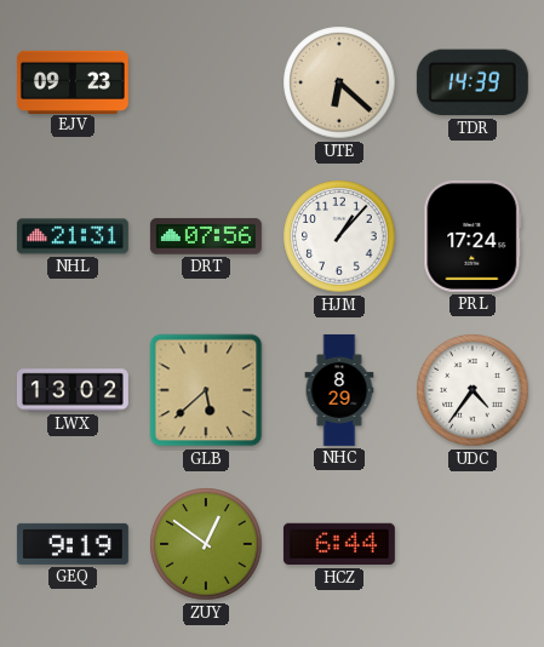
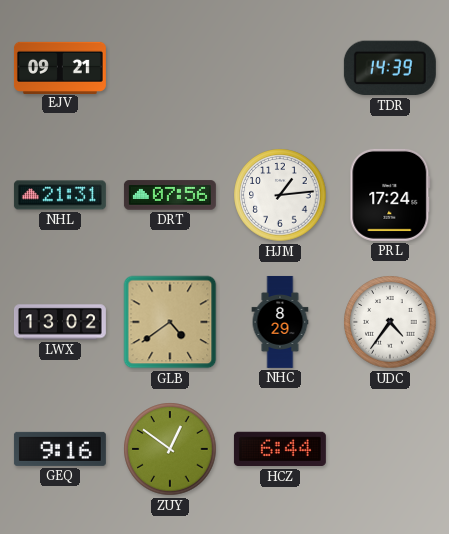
EJV: 09:23 -> 09:21
UTE: 6:22 -> none
HJM: 1:07 -> 1:14
GLB: 5:38 -> 4:39
GEQ: 9:19 -> 9:16
